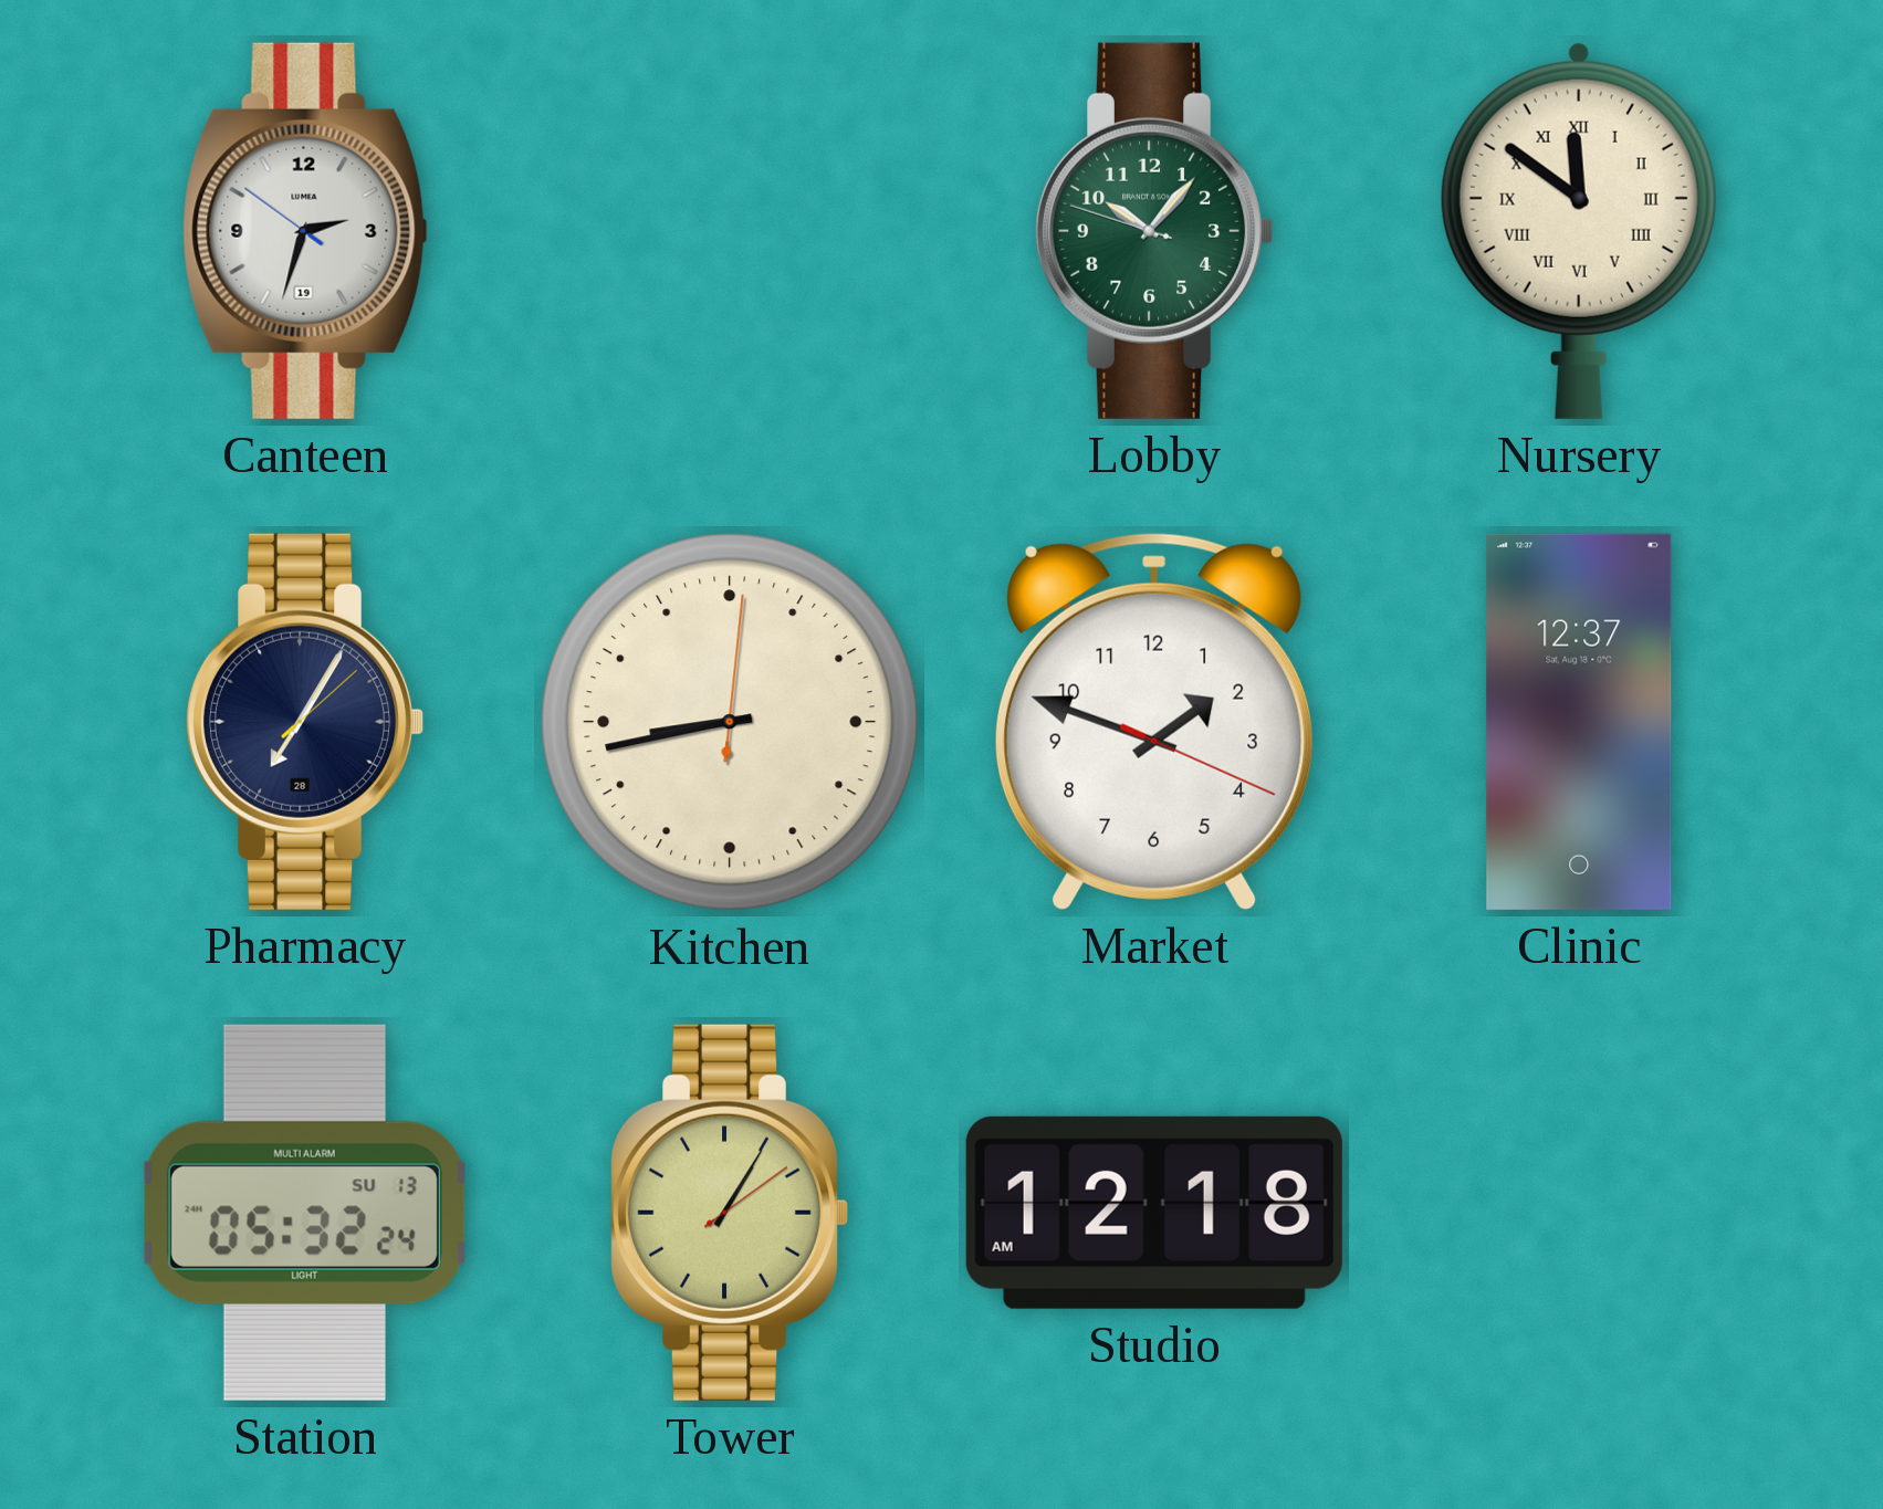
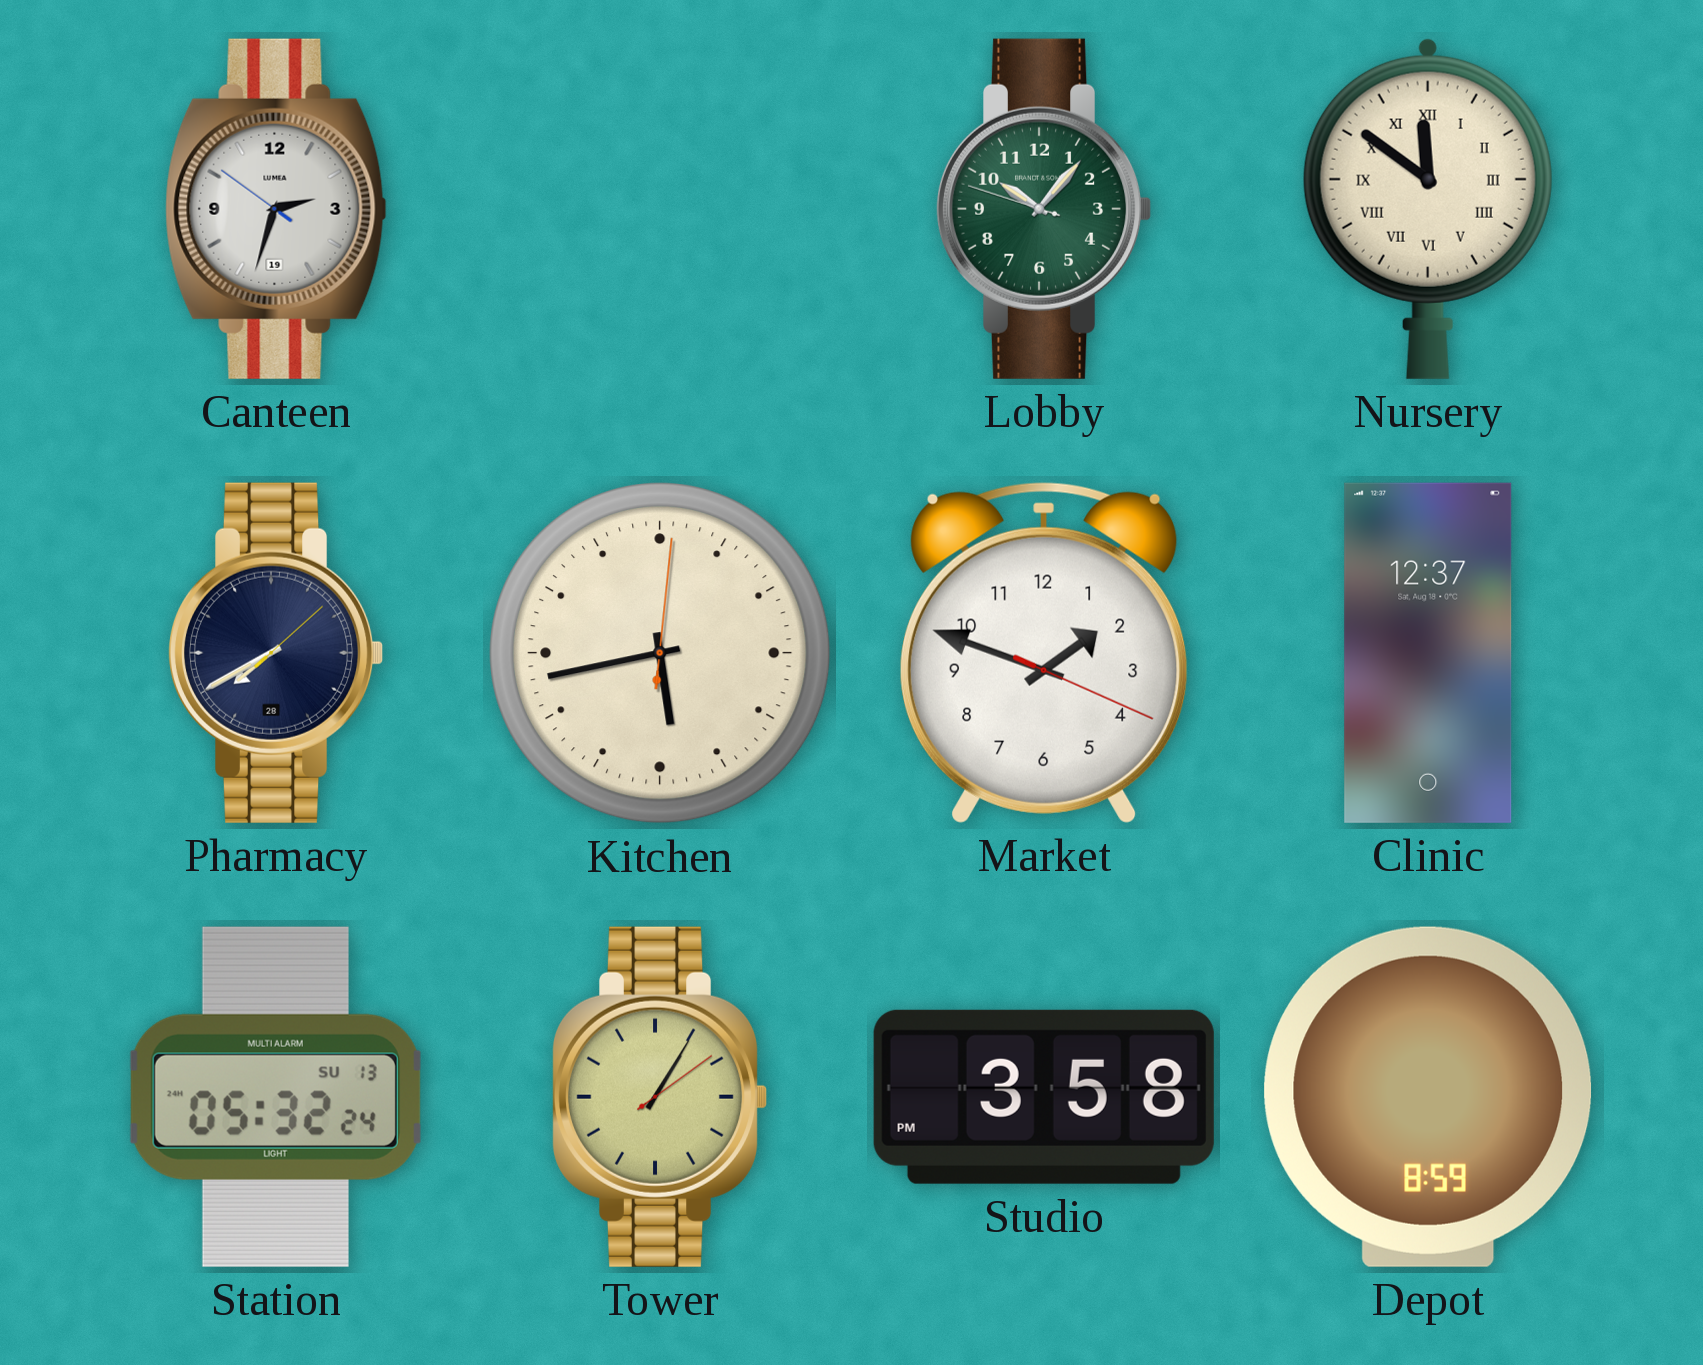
Pharmacy: 7:05 -> 7:40
Kitchen: 8:43 -> 5:43
Studio: 12:18 -> 3:58
Depot: none -> 8:59
